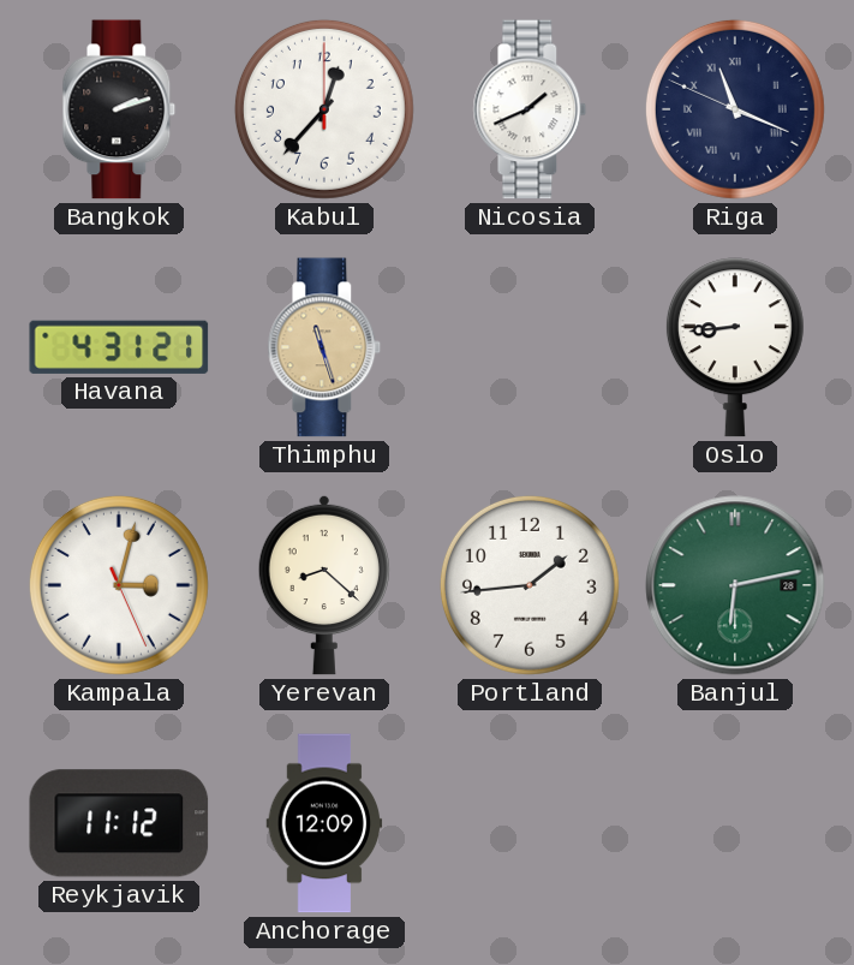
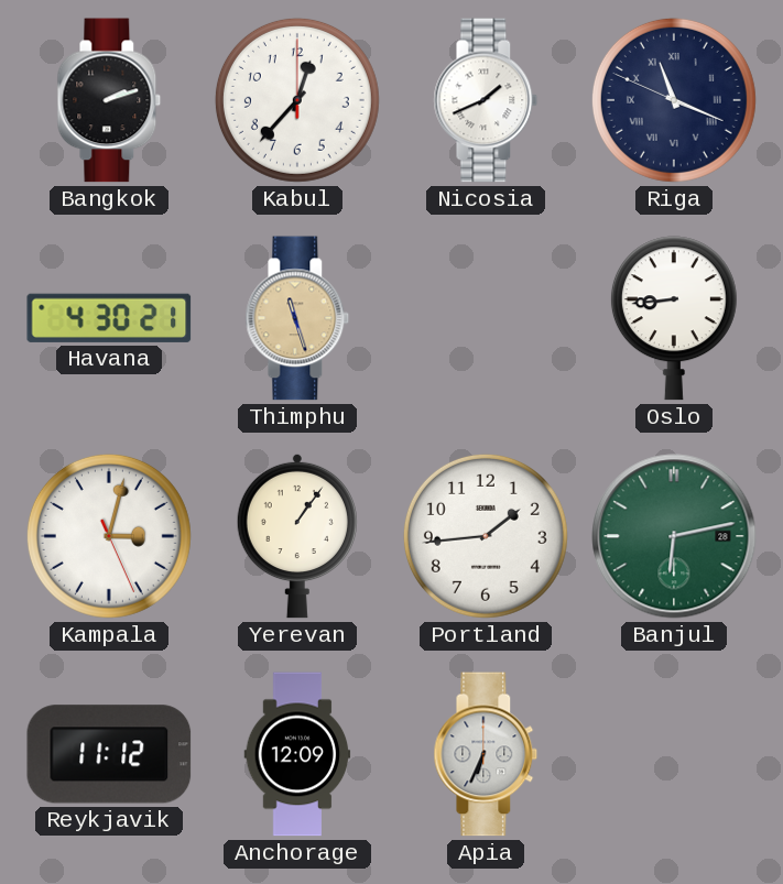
Havana: 4:31 -> 4:30
Yerevan: 8:22 -> 1:06
Apia: none -> 6:34
